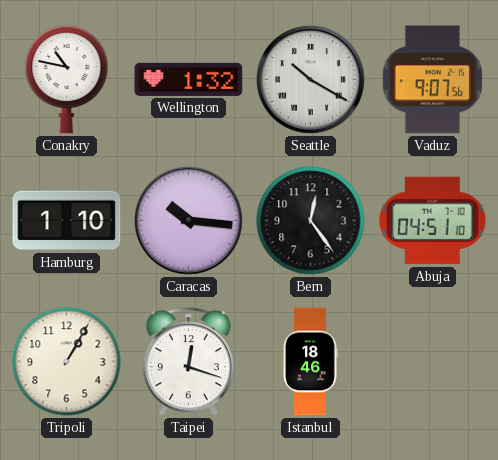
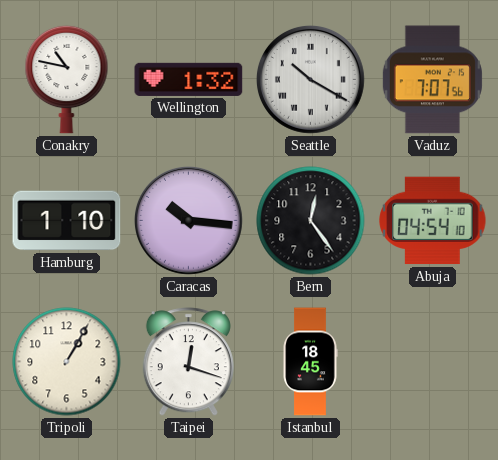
Vaduz: 9:07 -> 7:07
Abuja: 04:51 -> 04:54
Istanbul: 18:46 -> 18:45
